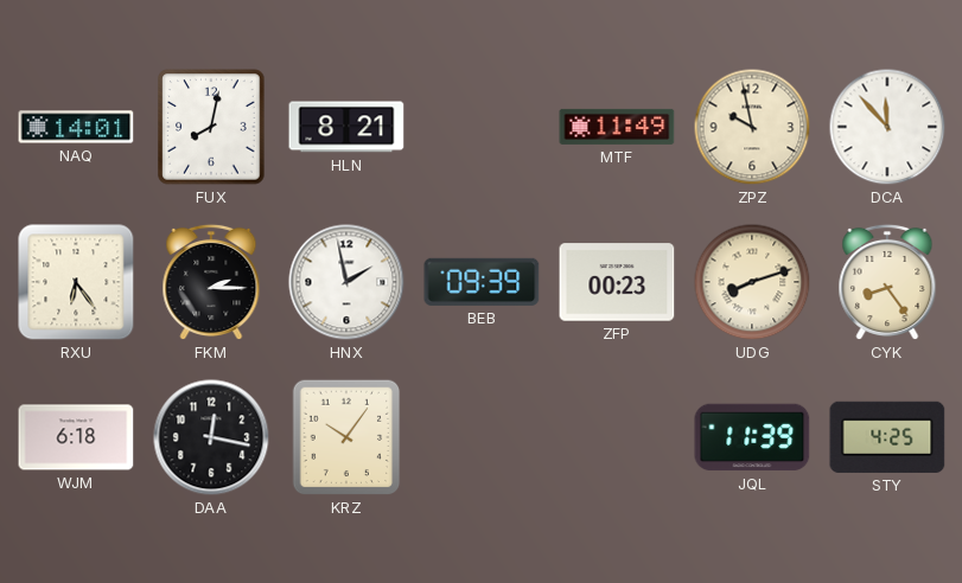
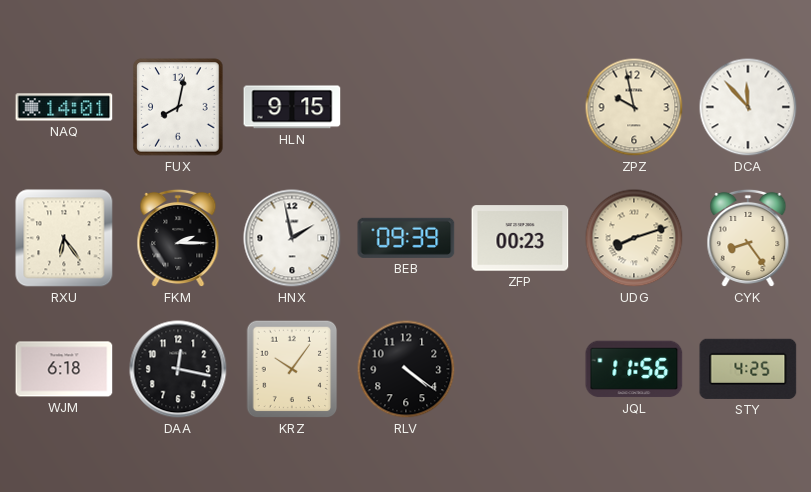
HLN: 8:21 -> 9:15
MTF: 11:49 -> none
RLV: none -> 4:21
JQL: 11:39 -> 11:56
